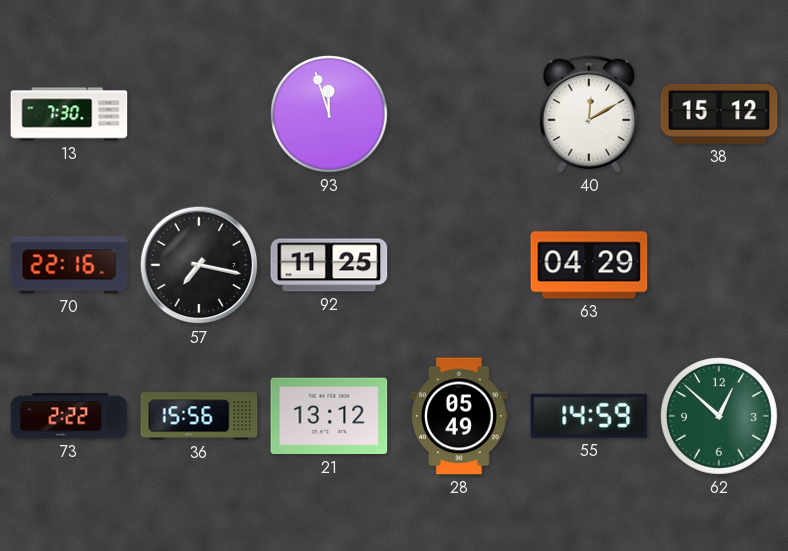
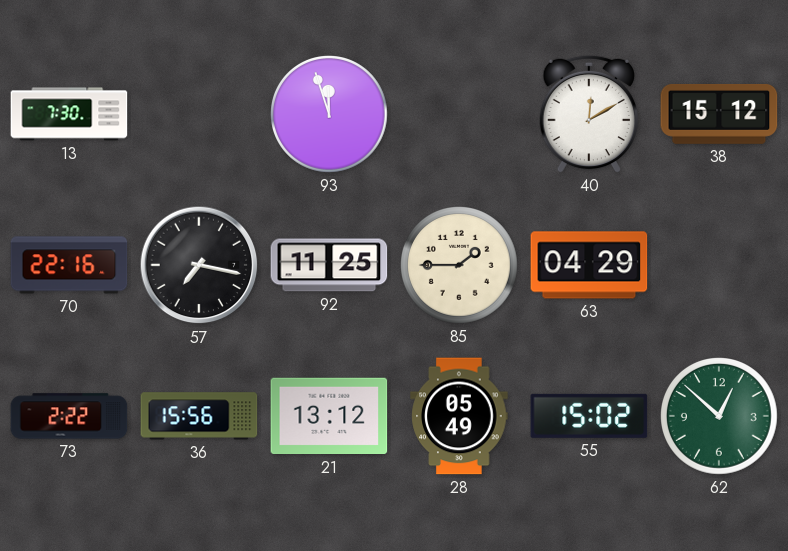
85: none -> 1:45
55: 14:59 -> 15:02
